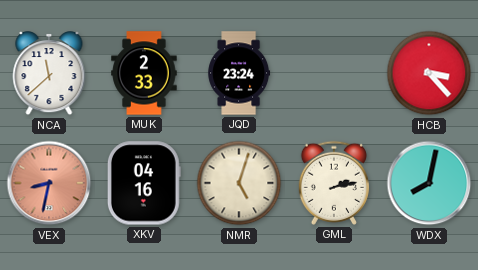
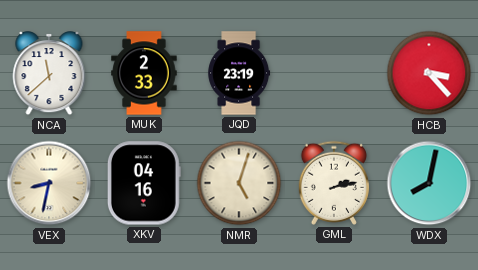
JQD: 23:24 -> 23:19
VEX dial: salmon -> cream
